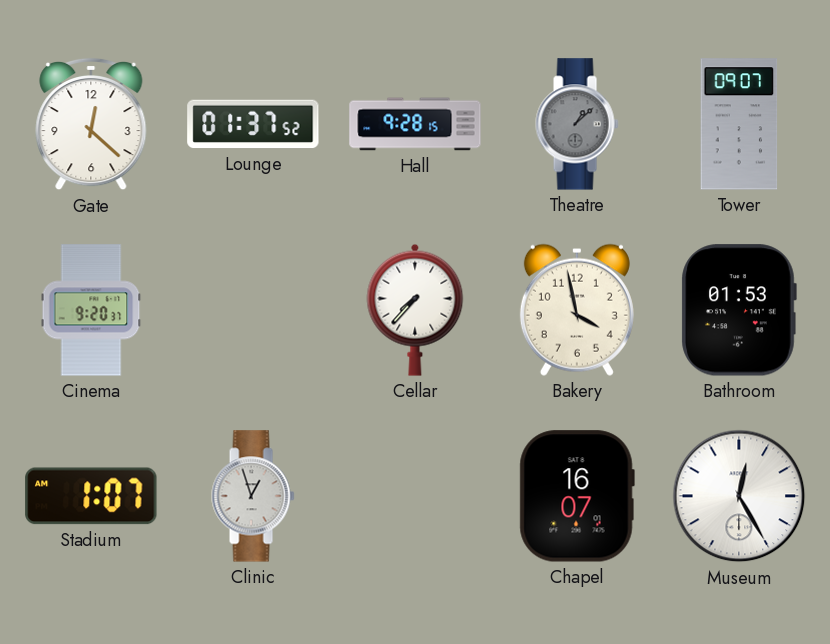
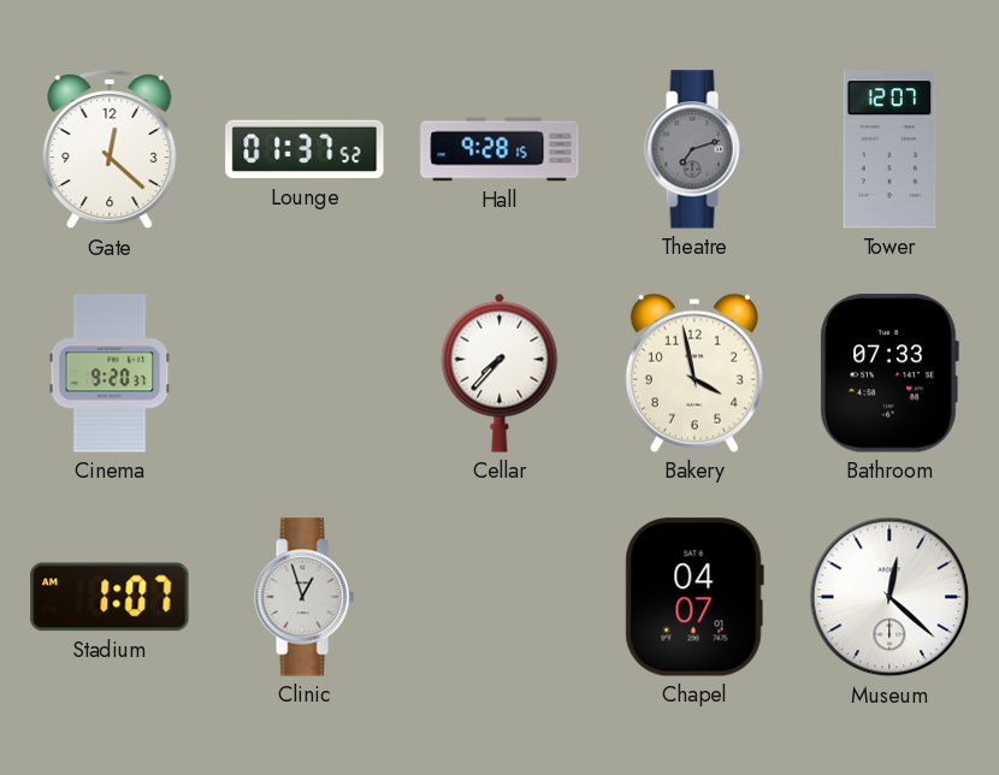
Theatre: 1:08 -> 7:12
Tower: 09:07 -> 12:07
Bathroom: 01:53 -> 07:33
Chapel: 16:07 -> 04:07
Museum: 12:25 -> 12:22
